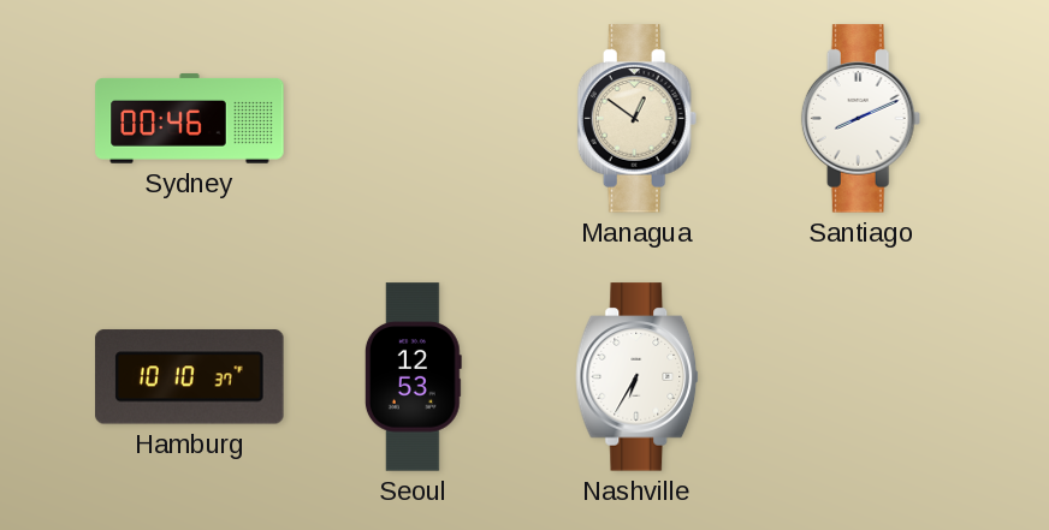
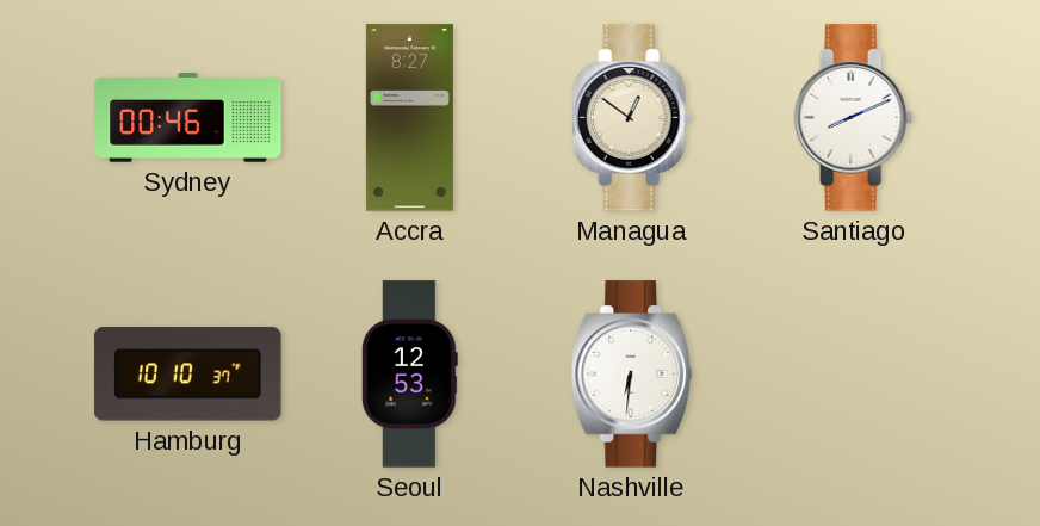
Accra: none -> 8:27
Nashville: 6:35 -> 6:31
